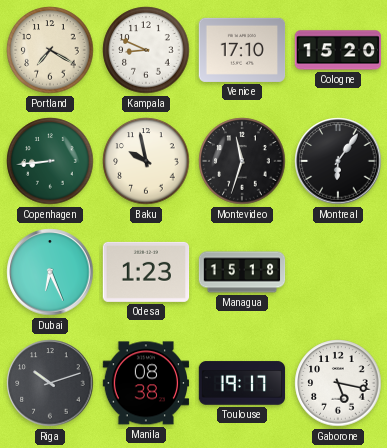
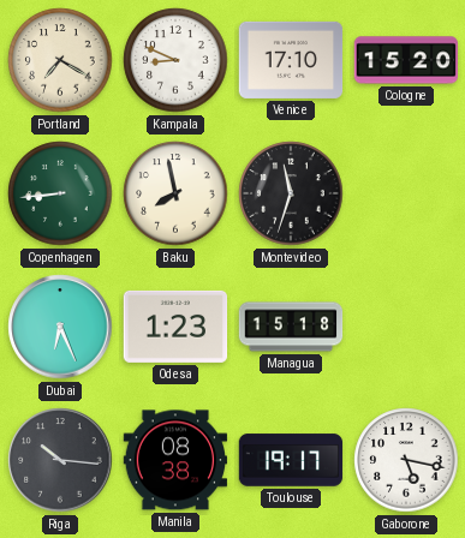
Baku: 9:58 -> 7:58
Montreal: 6:06 -> none
Riga: 10:12 -> 10:16
